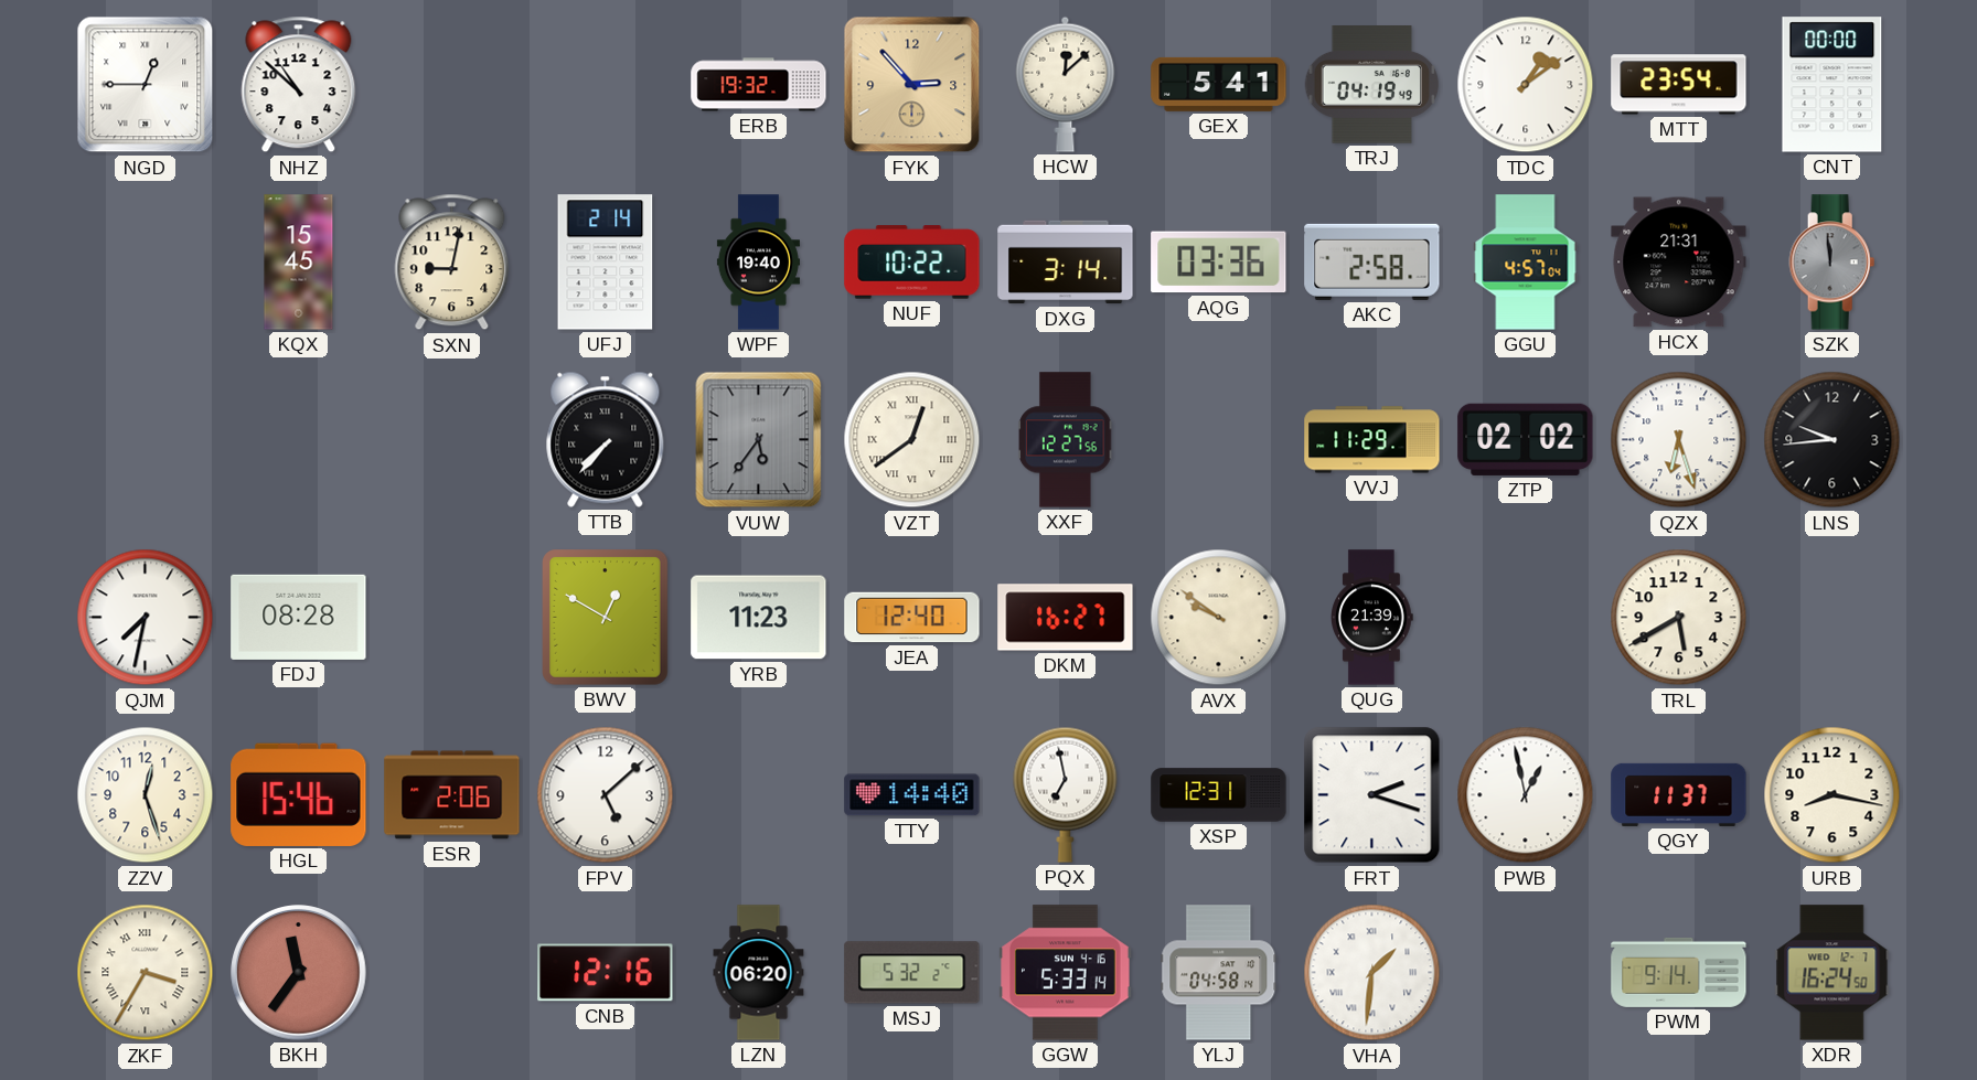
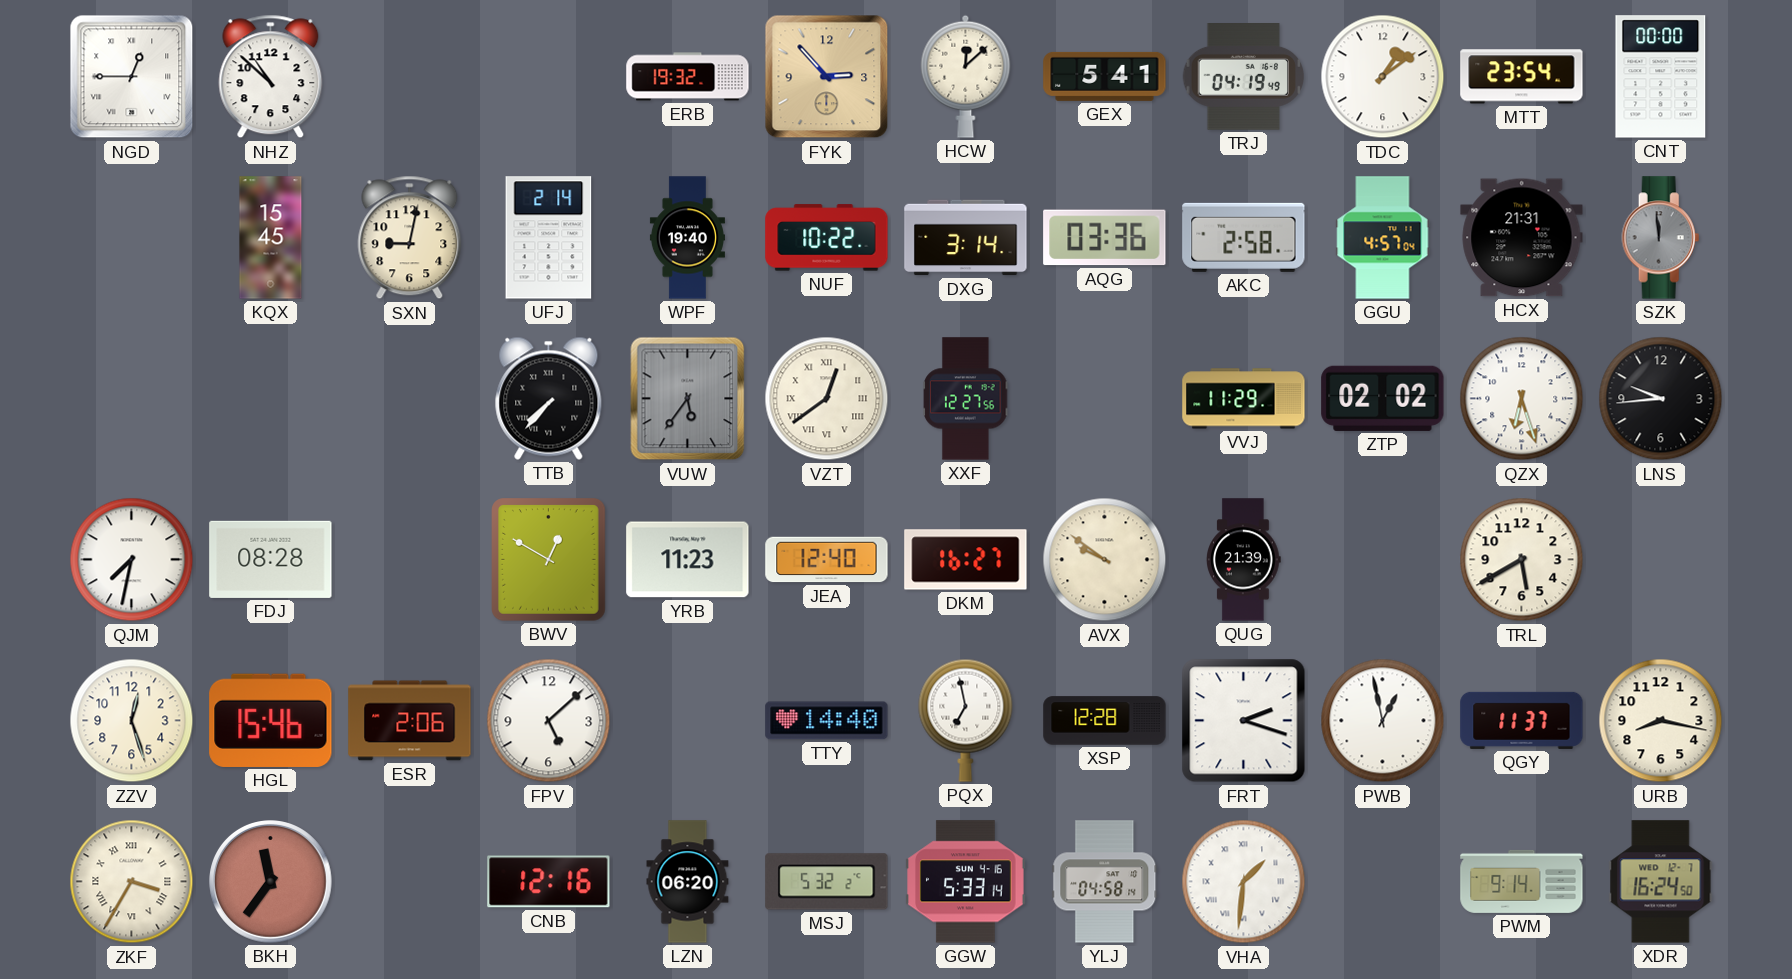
XSP: 12:31 -> 12:28
